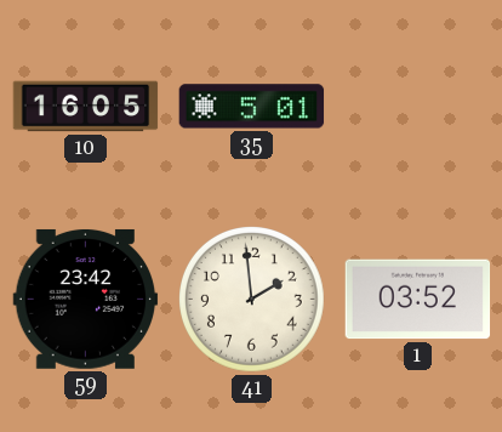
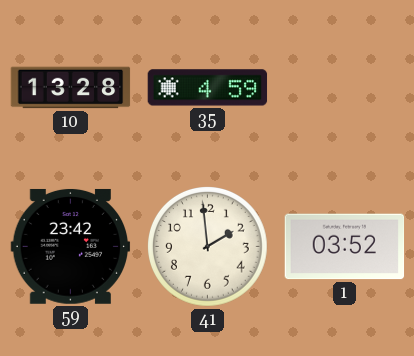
10: 16:05 -> 13:28
35: 5:01 -> 4:59
